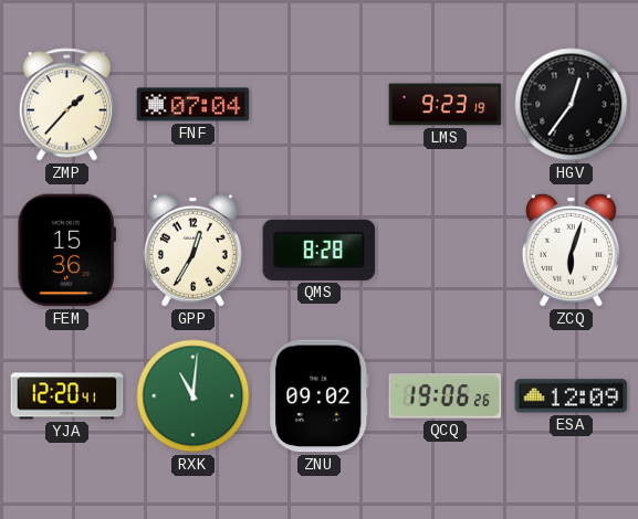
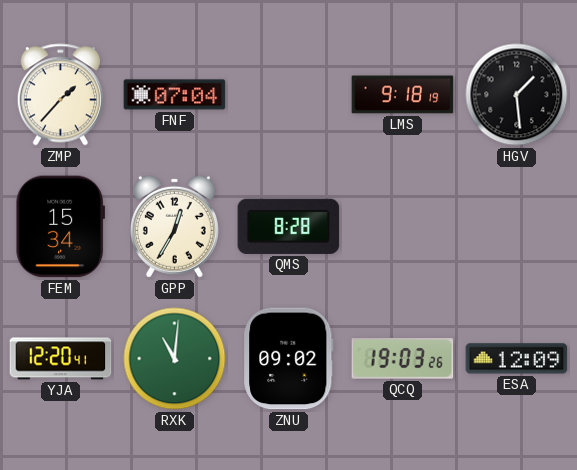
LMS: 9:23 -> 9:18
HGV: 12:36 -> 1:29
FEM: 15:36 -> 15:34
ZCQ: 6:03 -> none
QCQ: 19:06 -> 19:03
